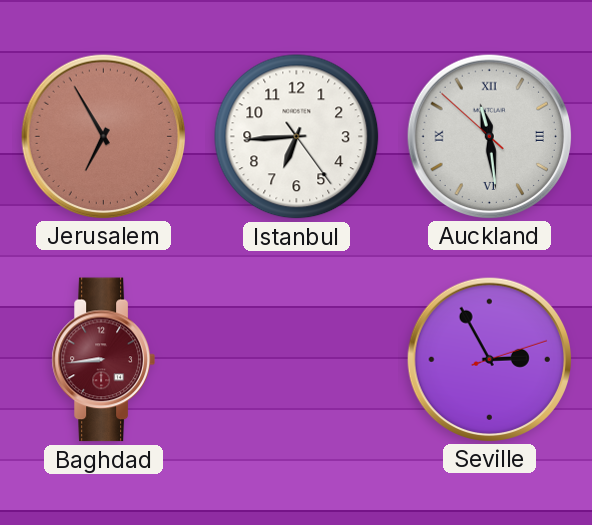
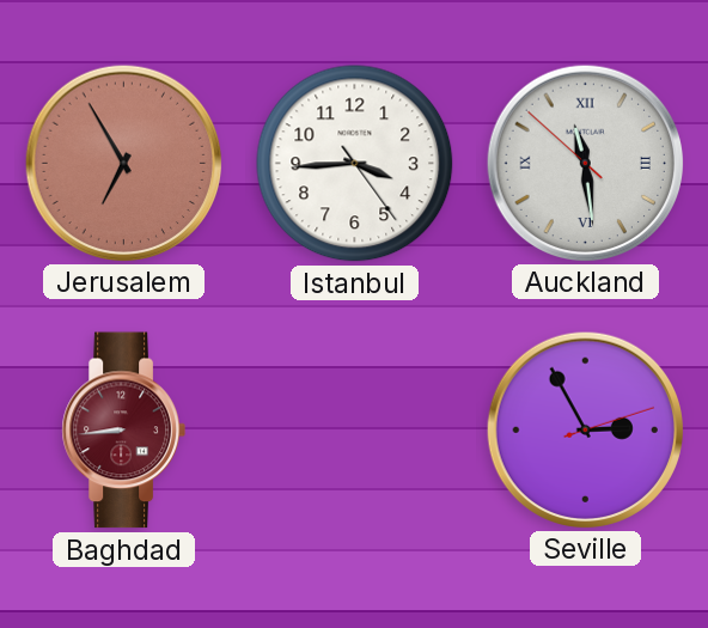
Istanbul: 6:44 -> 3:44
